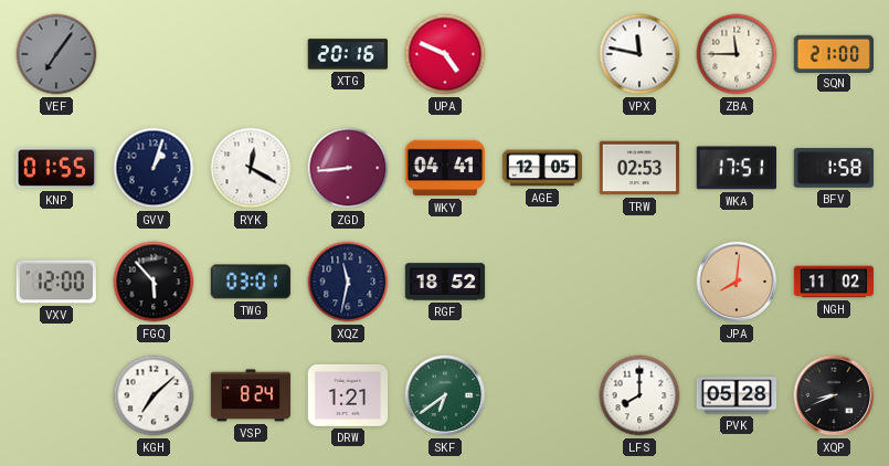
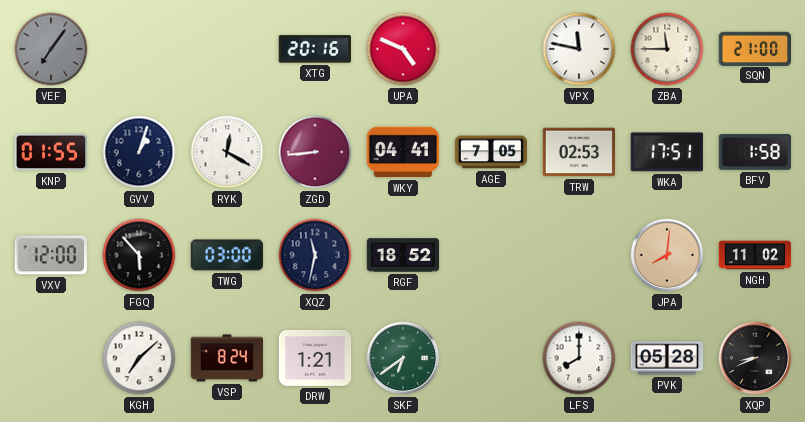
AGE: 12:05 -> 7:05
TWG: 03:01 -> 03:00
